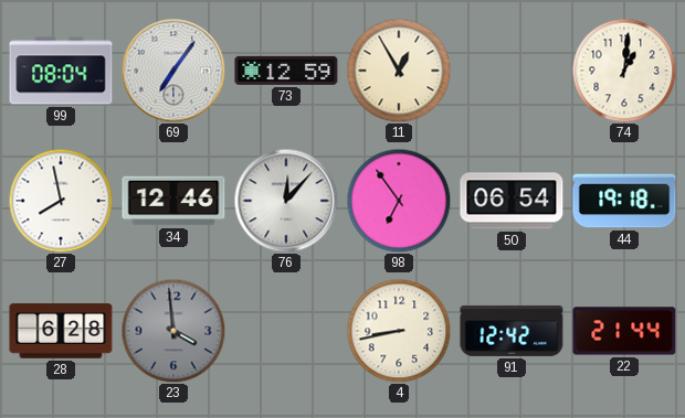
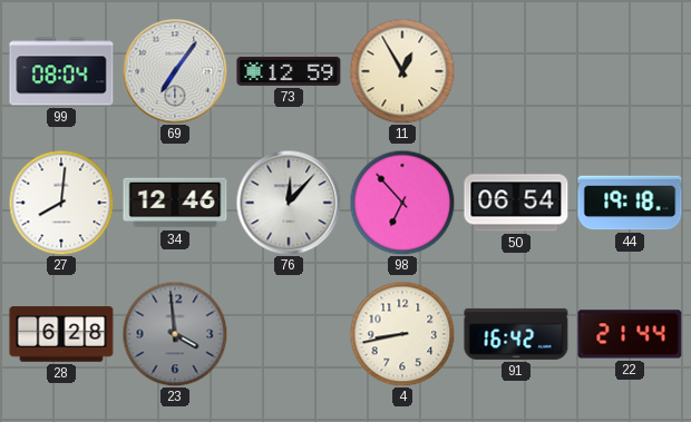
74: 1:01 -> none
27: 7:58 -> 8:01
98: 6:54 -> 6:53
91: 12:42 -> 16:42
